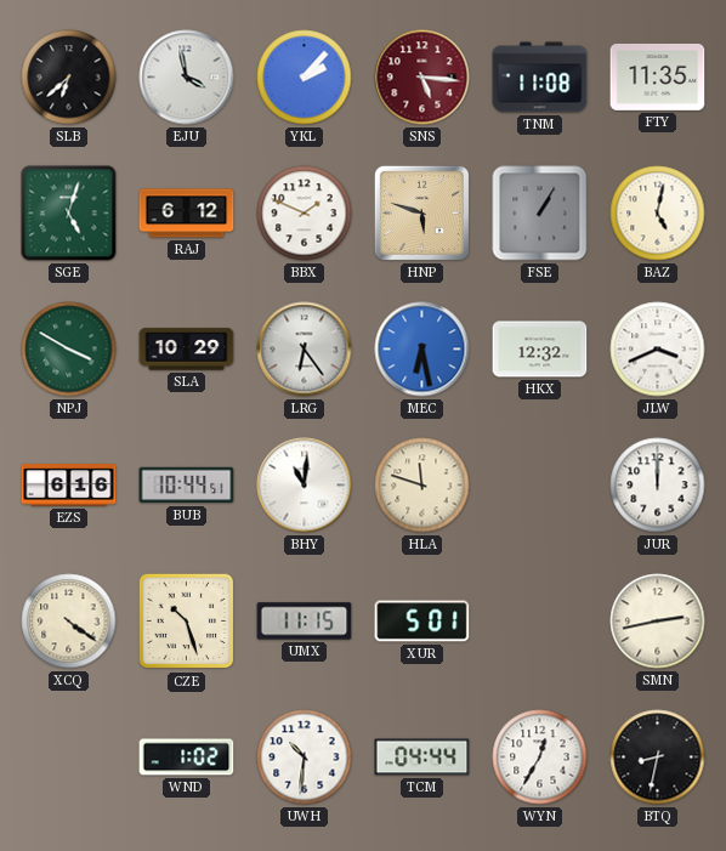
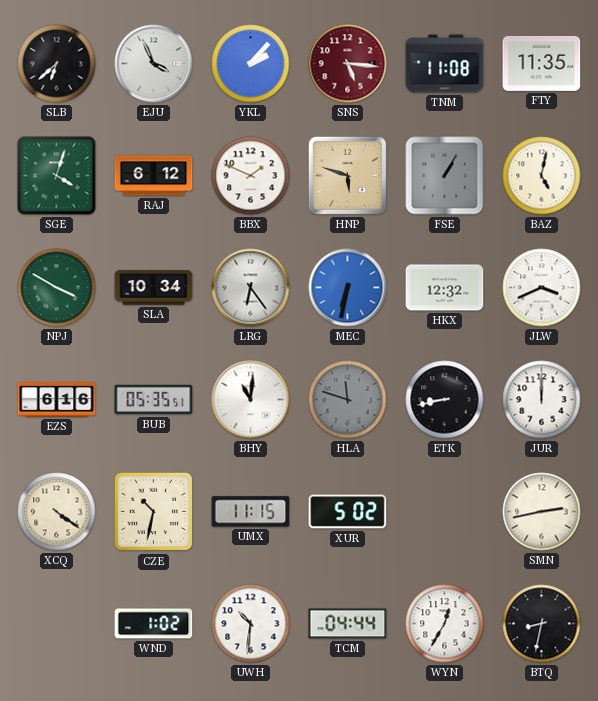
EJU: 3:58 -> 3:56
SGE: 5:03 -> 4:03
SLA: 10:29 -> 10:34
MEC: 6:28 -> 6:32
BUB: 10:44 -> 05:35
HLA dial: cream -> grey
ETK: none -> 8:43
CZE: 10:27 -> 10:32
XUR: 5:01 -> 5:02
